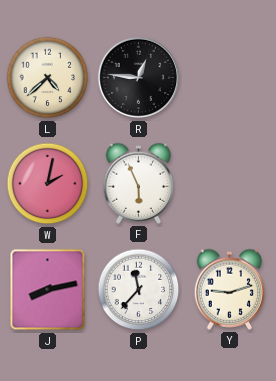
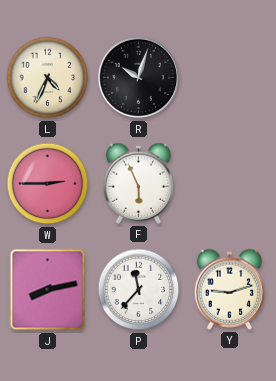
L: 4:38 -> 4:34
R: 12:46 -> 10:03
W: 2:02 -> 2:45
